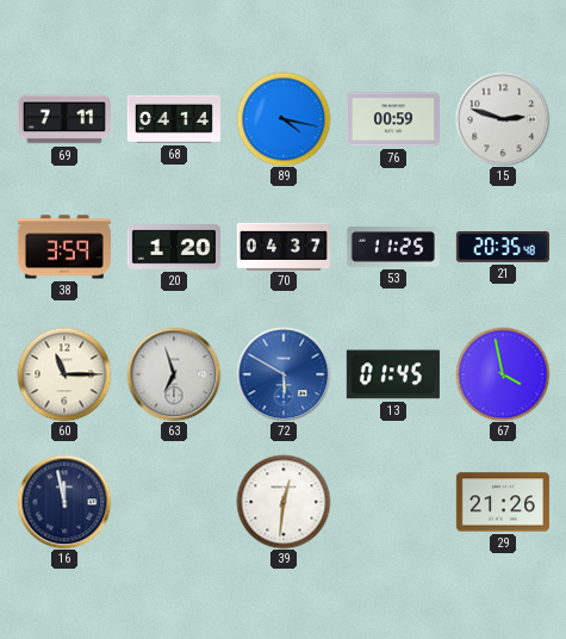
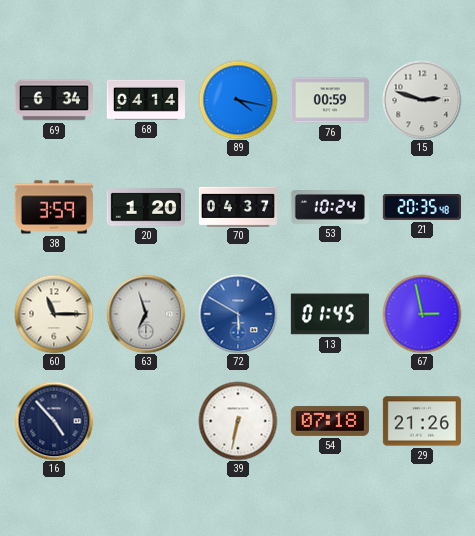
69: 7:11 -> 6:34
53: 11:25 -> 10:24
67: 3:58 -> 2:58
16: 11:58 -> 4:53
39: 12:31 -> 6:32
54: none -> 07:18
